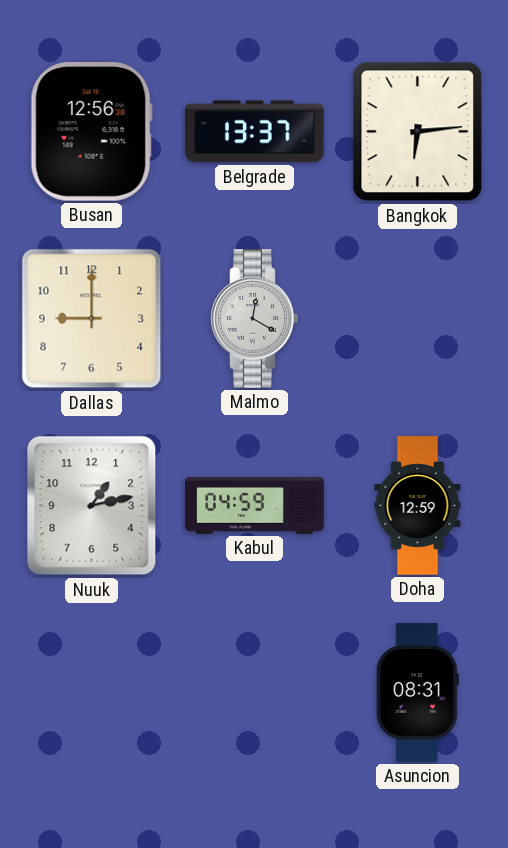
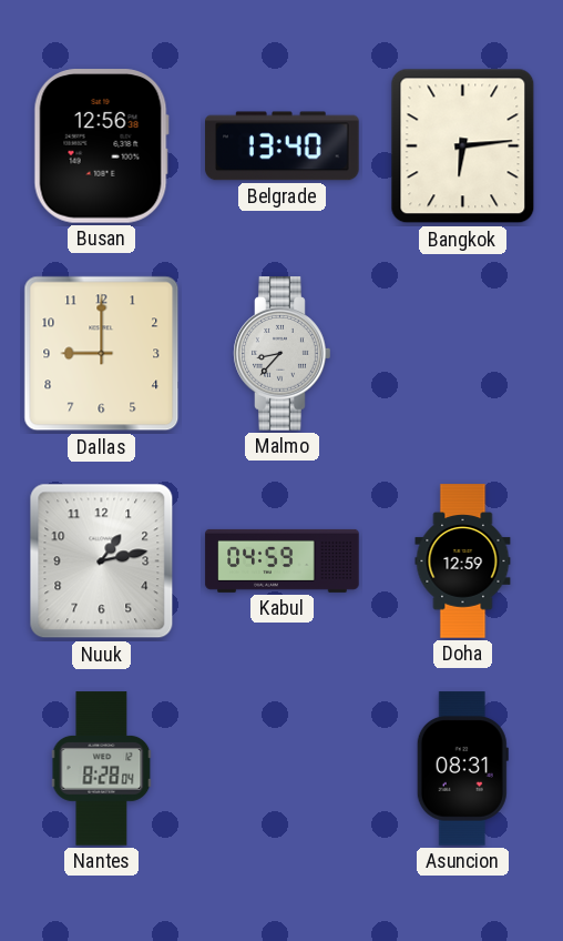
Belgrade: 13:37 -> 13:40
Malmo: 12:20 -> 8:37
Nantes: none -> 8:28
